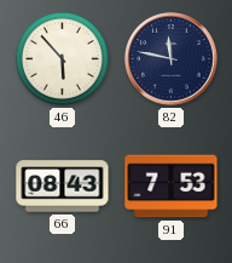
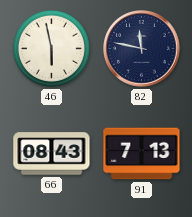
46: 5:53 -> 5:58
91: 7:53 -> 7:13
